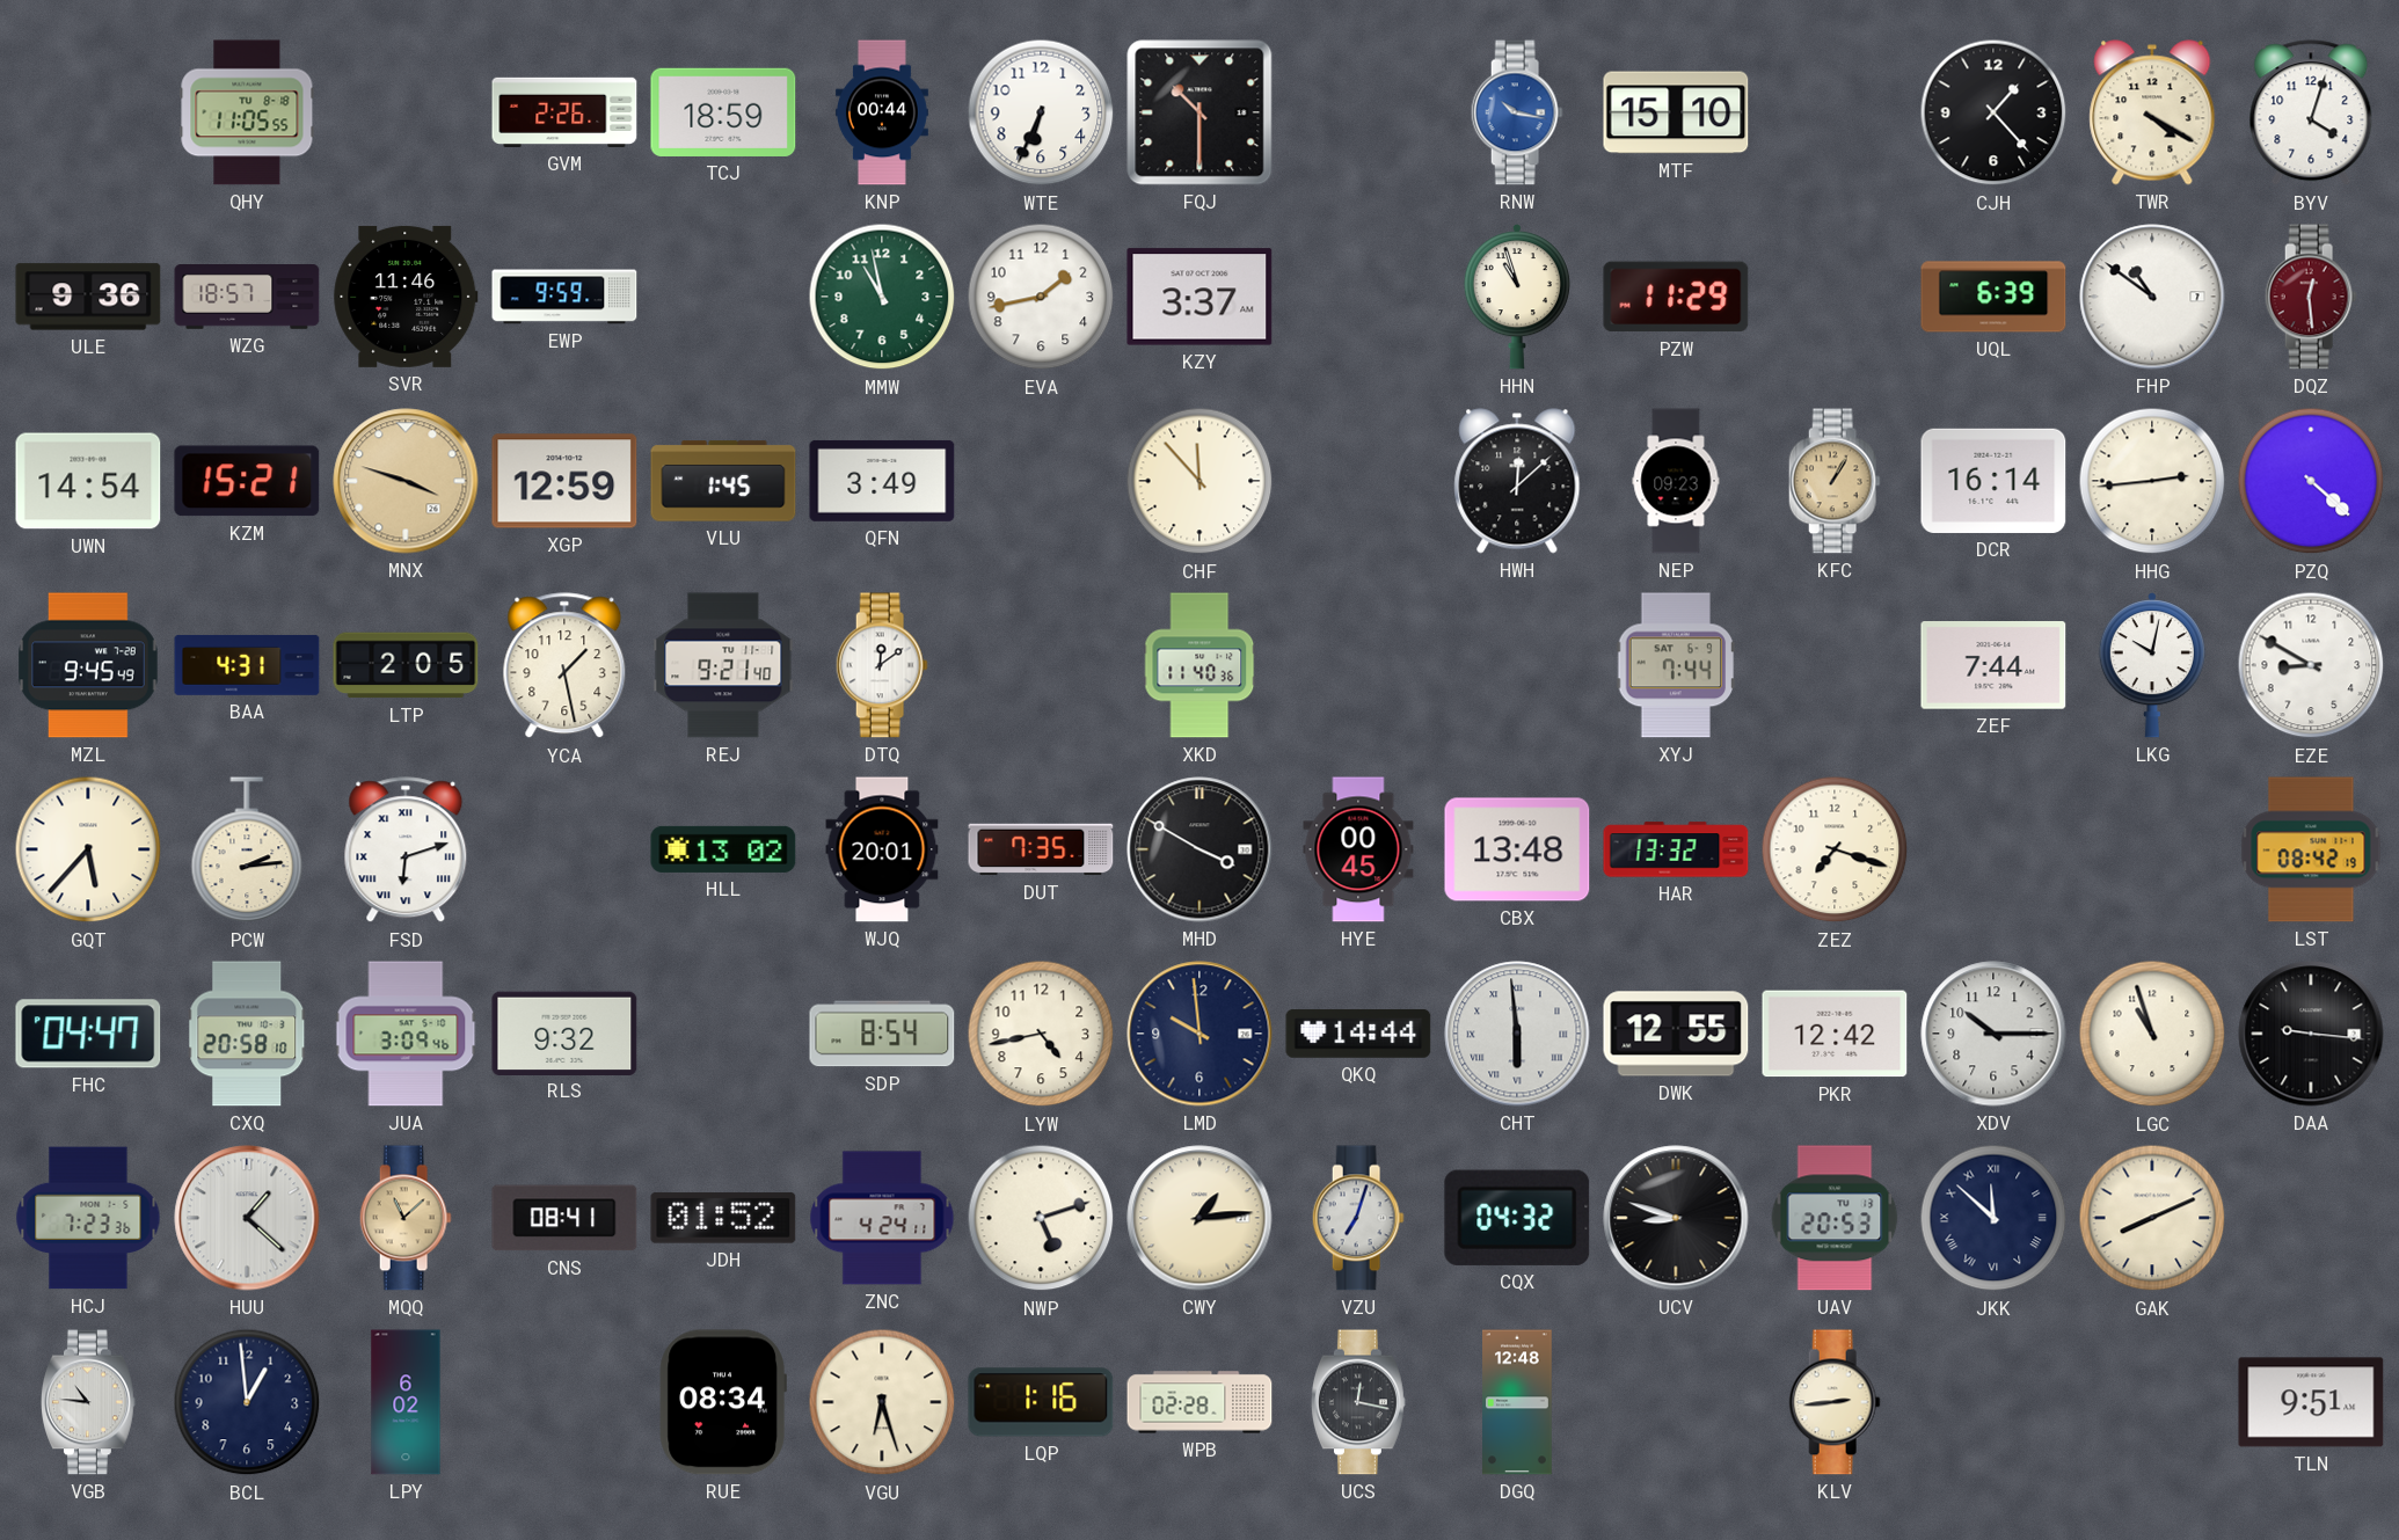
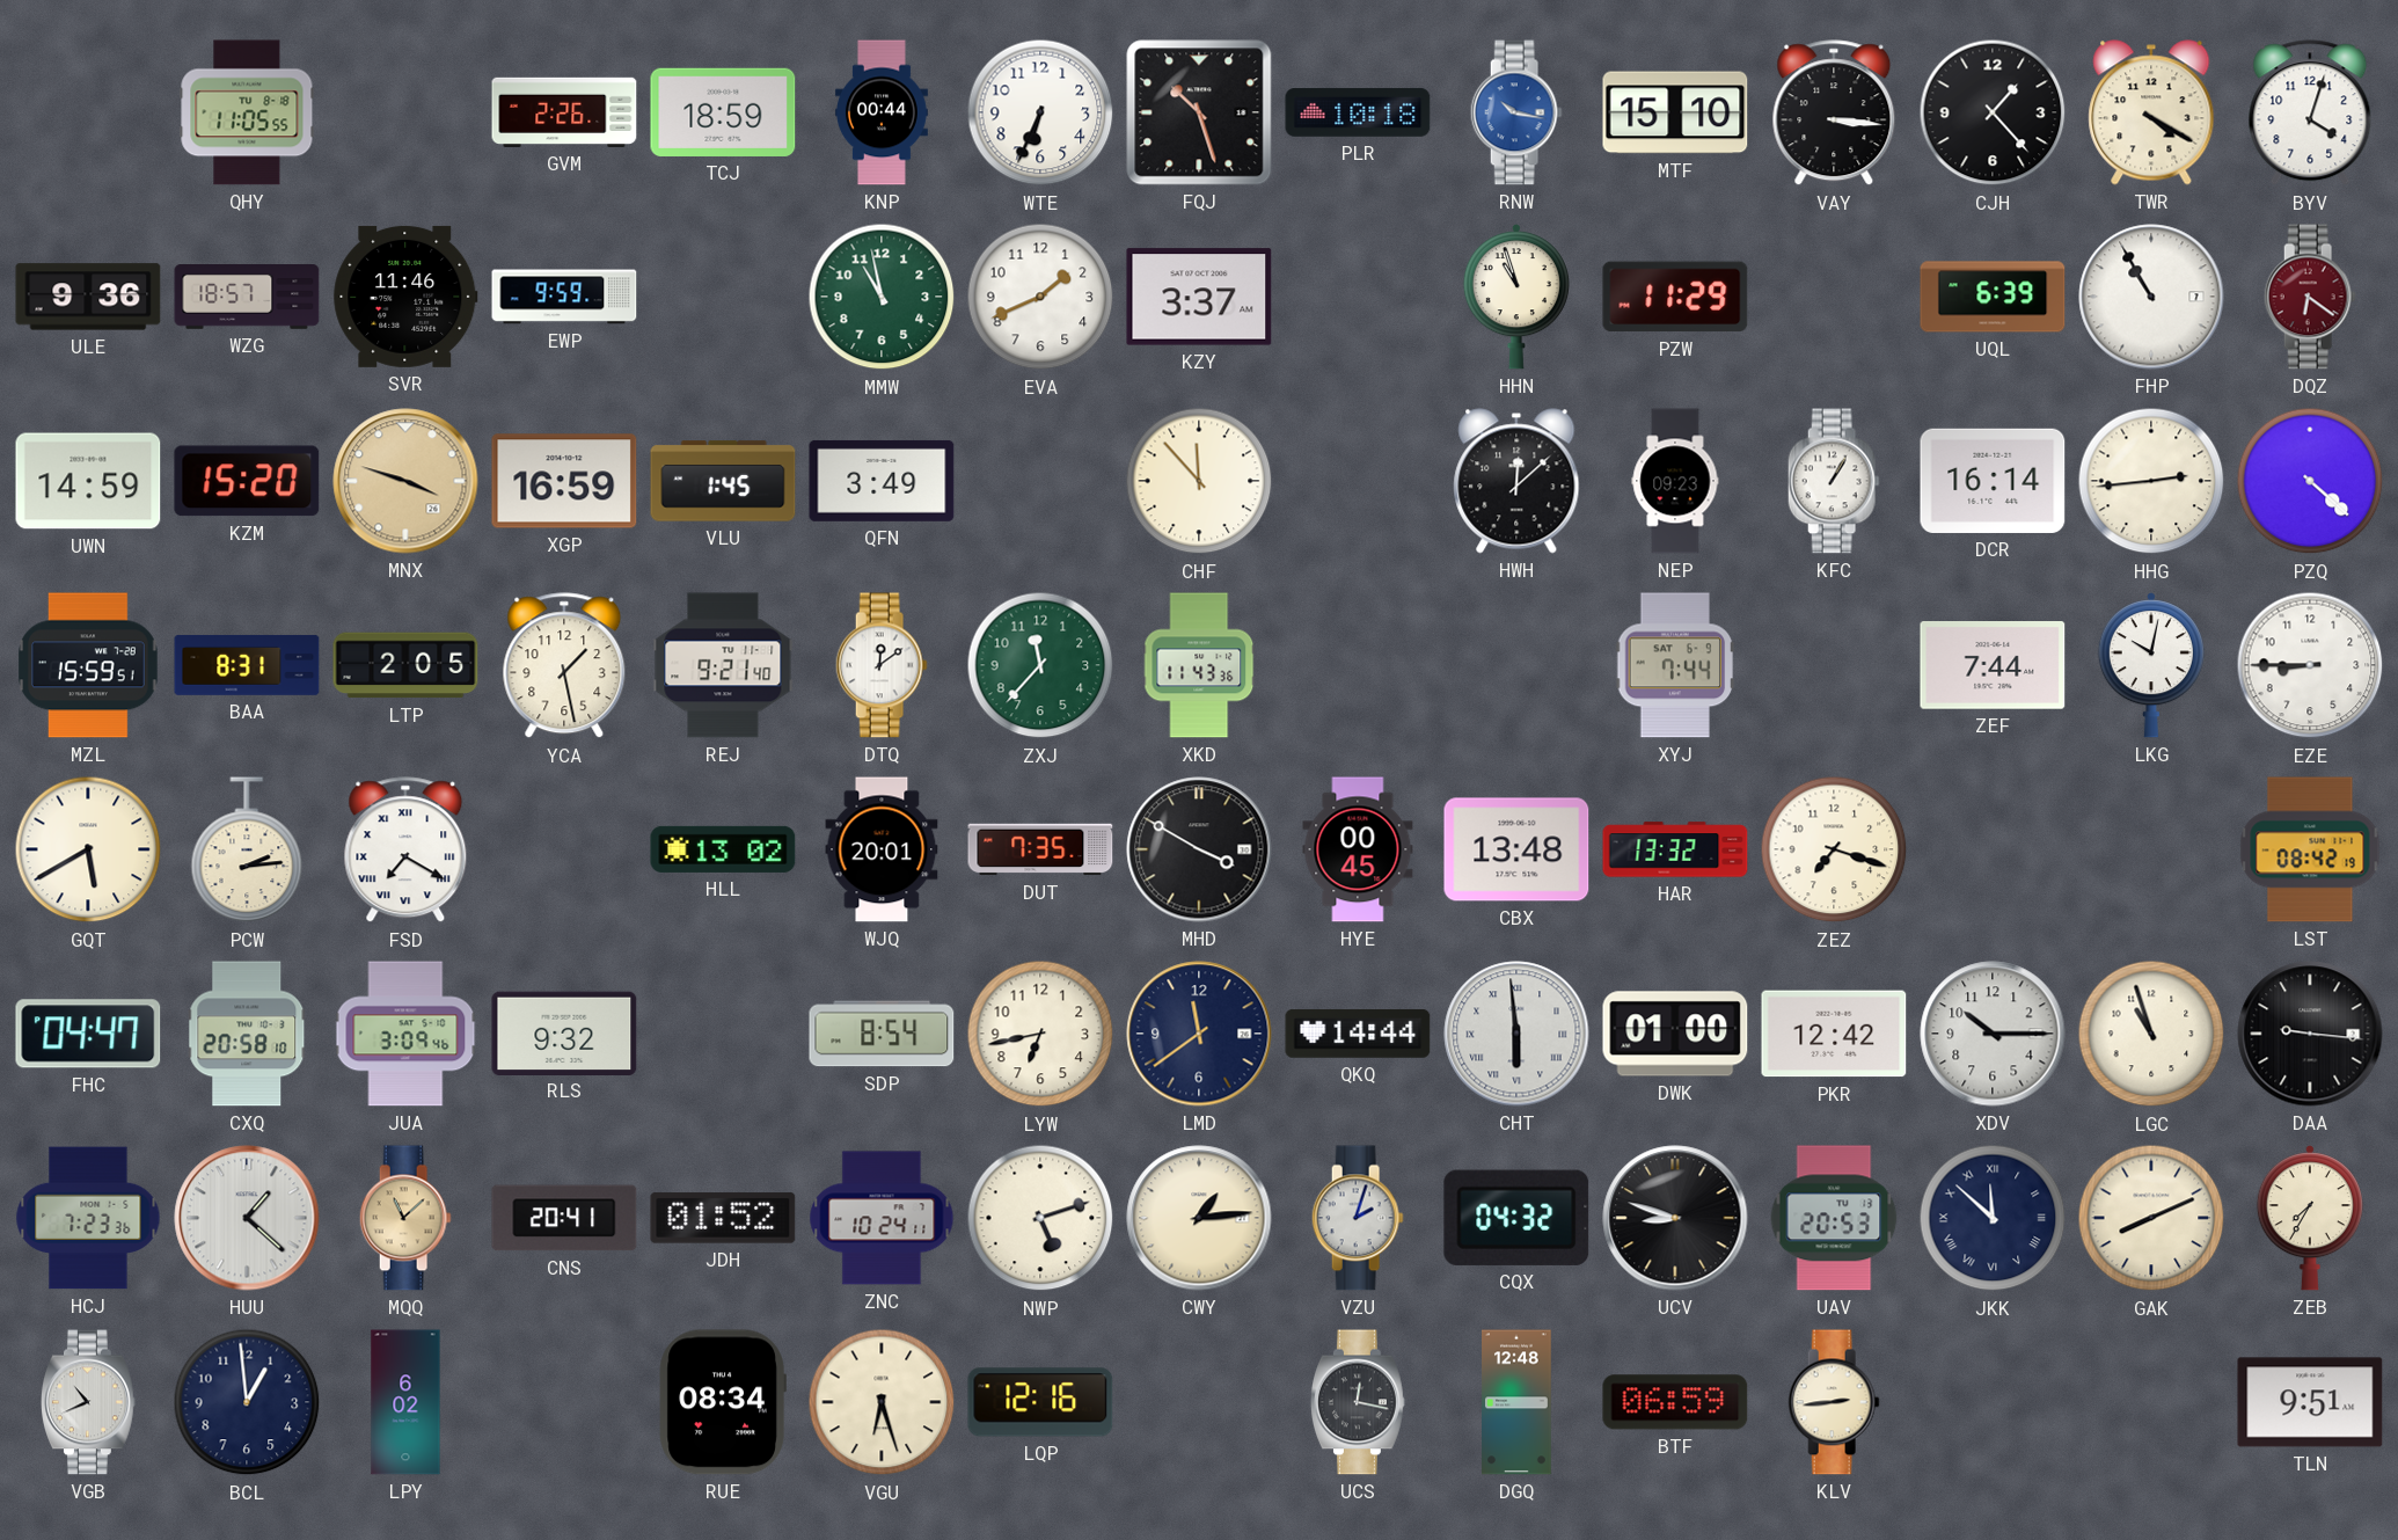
FQJ: 10:30 -> 10:27
PLR: none -> 10:18
VAY: none -> 3:16
EVA: 1:43 -> 1:41
FHP: 10:51 -> 10:55
DQZ: 12:29 -> 6:21
UWN: 14:54 -> 14:59
KZM: 15:21 -> 15:20
XGP: 12:59 -> 16:59
KFC dial: champagne -> white
MZL: 9:45 -> 15:59
BAA: 4:31 -> 8:31
ZXJ: none -> 11:37
XKD: 11:40 -> 11:43
EZE: 8:50 -> 8:45
GQT: 5:37 -> 5:40
FSD: 6:12 -> 7:20
LYW: 4:43 -> 6:43
LMD: 9:59 -> 11:39
DWK: 12:55 -> 01:00
CNS: 08:41 -> 20:41
ZNC: 4:24 -> 10:24
VZU: 7:03 -> 2:03
ZEB: none -> 7:35
VGB: 10:46 -> 10:41
LQP: 1:16 -> 12:16
WPB: 02:28 -> none
BTF: none -> 06:59
